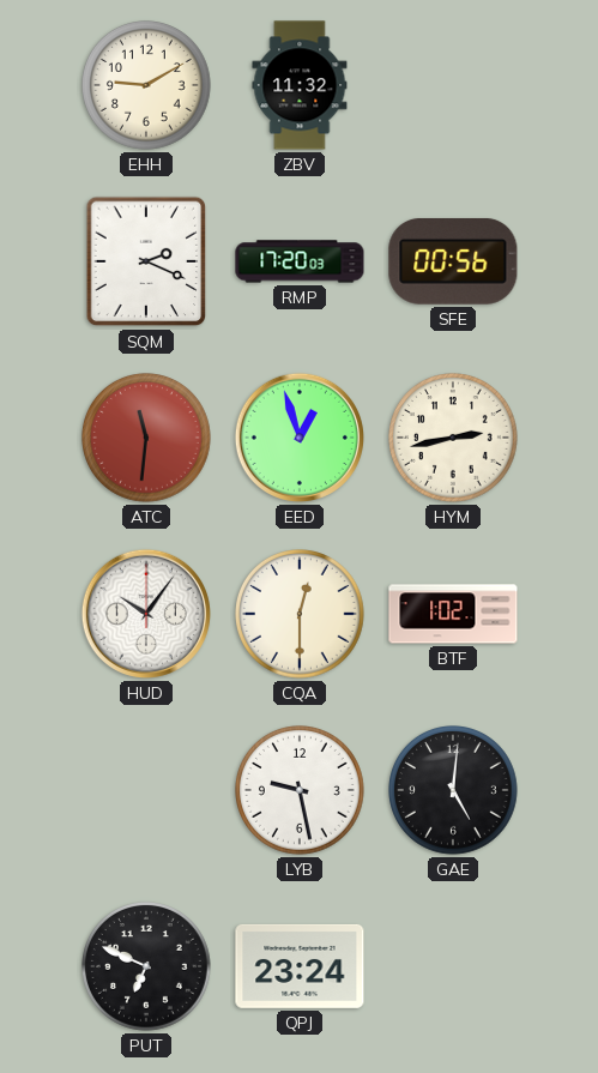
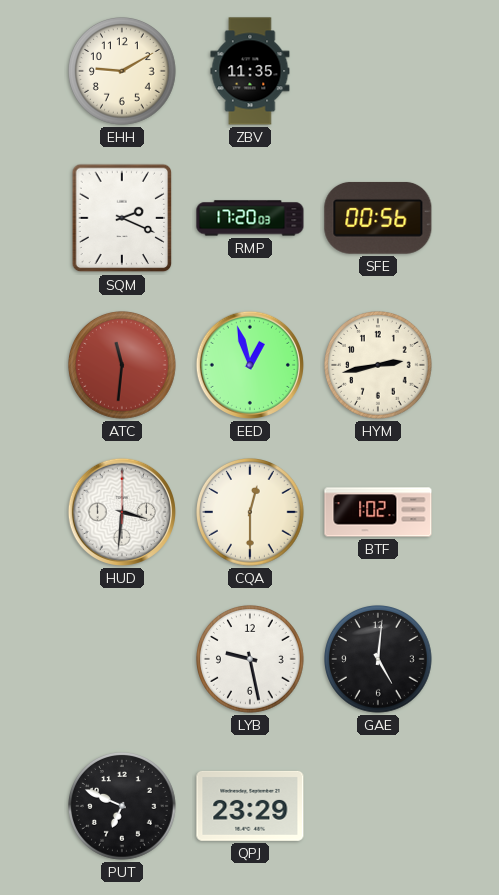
ZBV: 11:32 -> 11:35
HUD: 10:06 -> 3:31
QPJ: 23:24 -> 23:29
